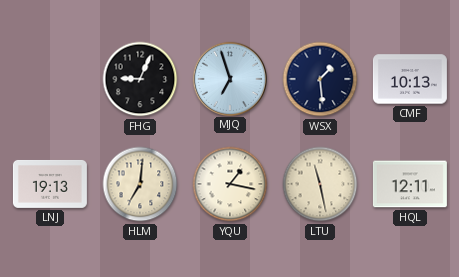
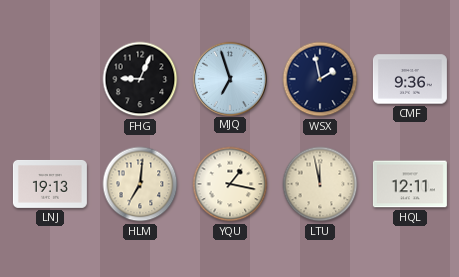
WSX: 1:29 -> 1:58
CMF: 10:13 -> 9:36
LTU: 11:28 -> 11:58
